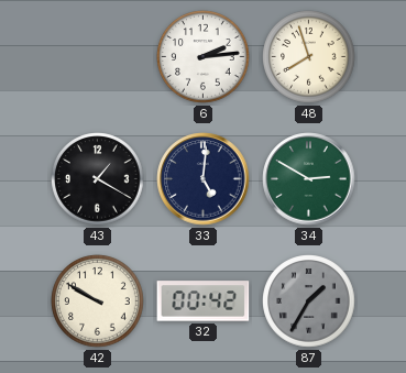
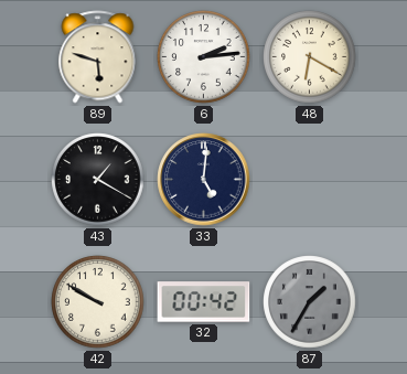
89: none -> 5:48
48: 7:57 -> 6:20
34: 2:50 -> none
